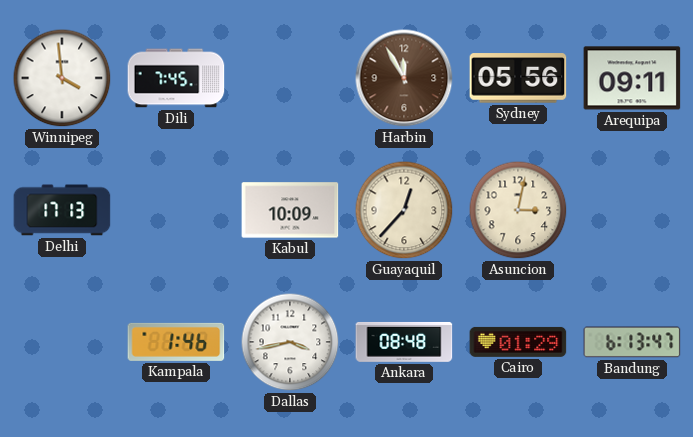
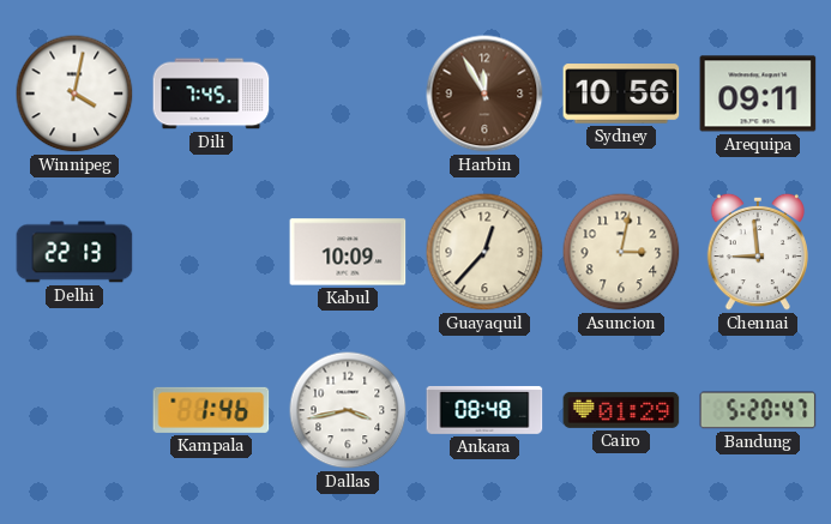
Winnipeg: 3:59 -> 4:02
Sydney: 05:56 -> 10:56
Delhi: 17:13 -> 22:13
Chennai: none -> 8:59
Bandung: 6:13 -> 5:20
